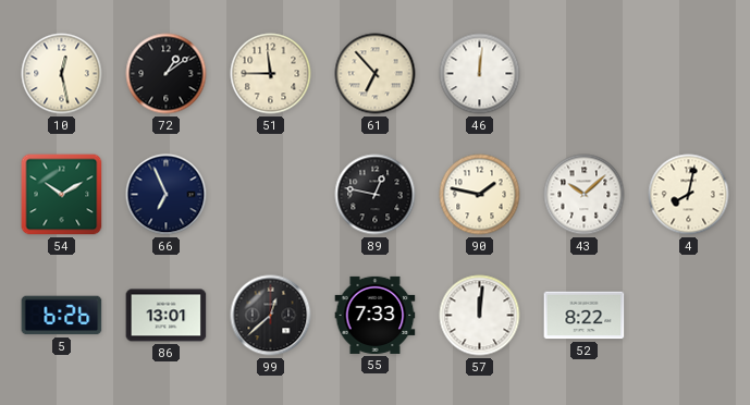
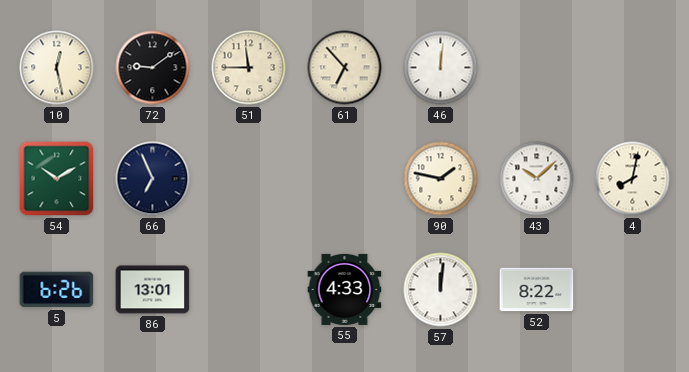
72: 1:09 -> 9:09
89: 12:47 -> none
99: 12:38 -> none
55: 7:33 -> 4:33
